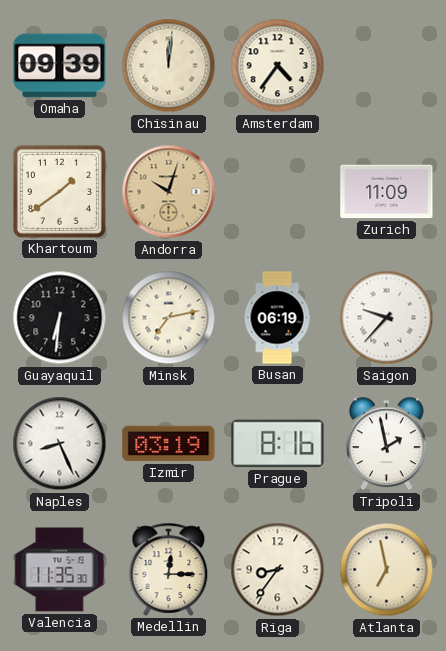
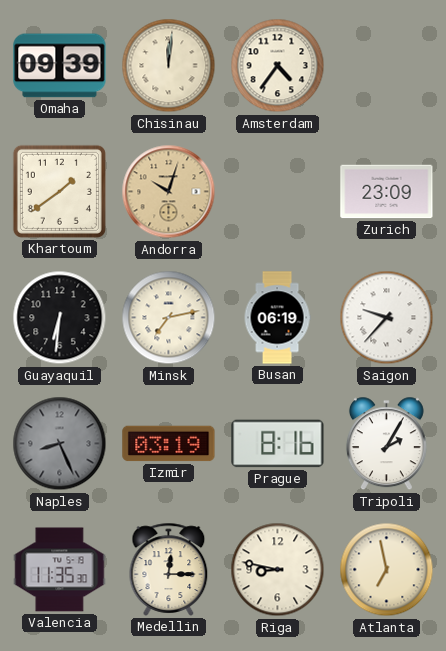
Zurich: 11:09 -> 23:09
Naples dial: white -> grey
Tripoli: 1:58 -> 2:05
Riga: 8:36 -> 8:47
